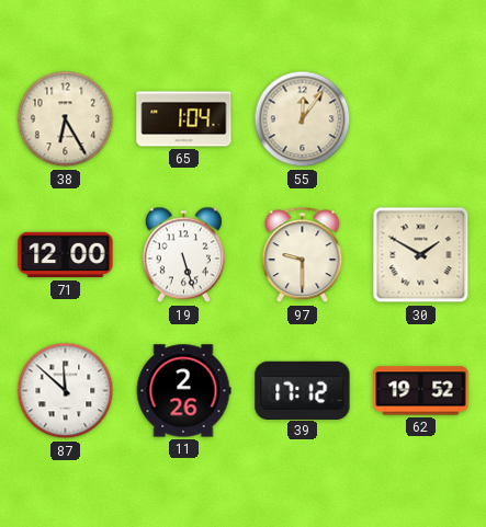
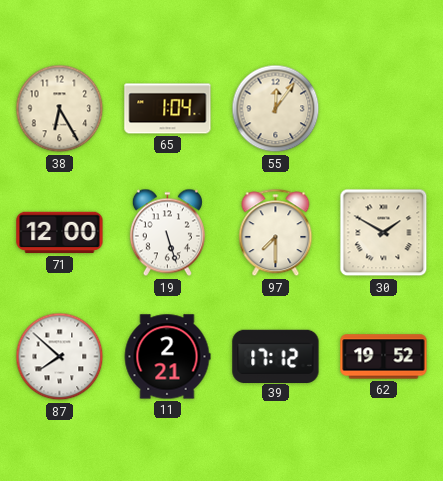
97: 9:30 -> 7:30
87: 11:52 -> 7:52
11: 2:26 -> 2:21
